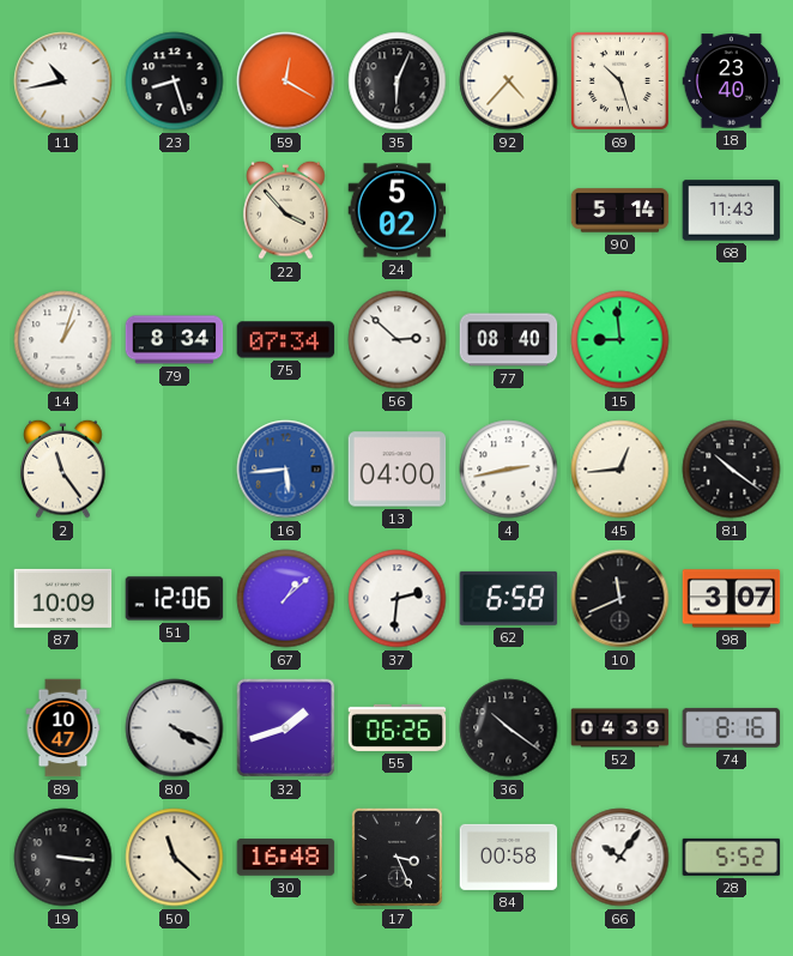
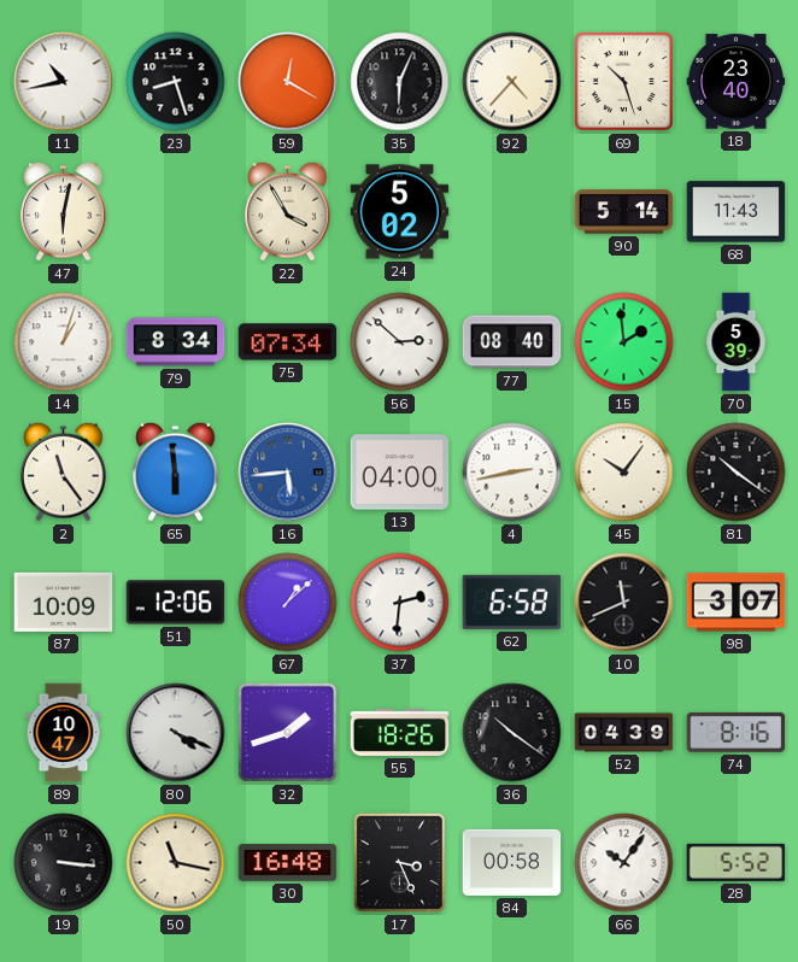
47: none -> 6:02
22: 3:53 -> 3:55
15: 8:59 -> 1:59
70: none -> 5:39
65: none -> 5:59
45: 12:44 -> 10:06
55: 06:26 -> 18:26
50: 11:22 -> 11:17
